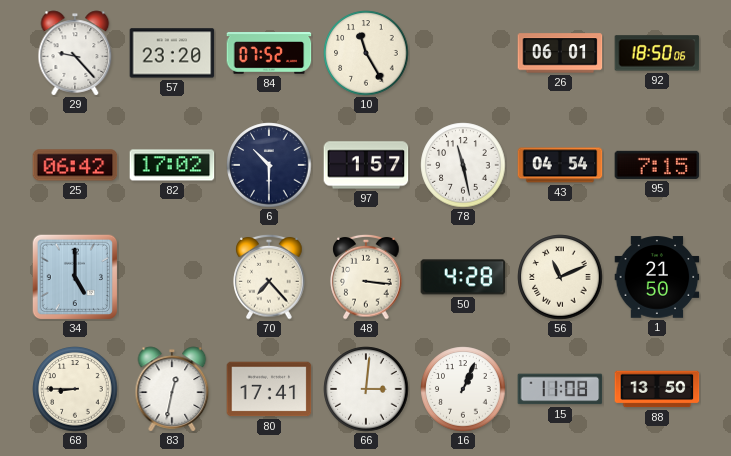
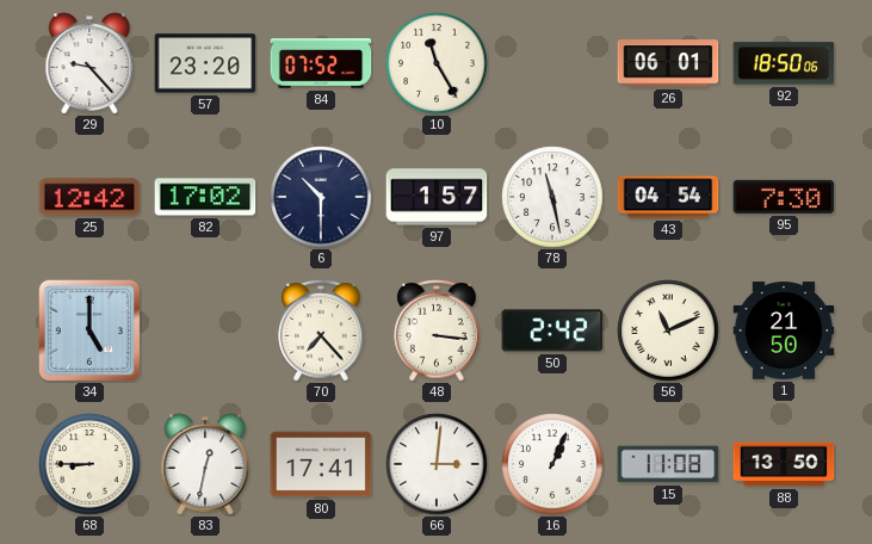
25: 06:42 -> 12:42
95: 7:15 -> 7:30
50: 4:28 -> 2:42
